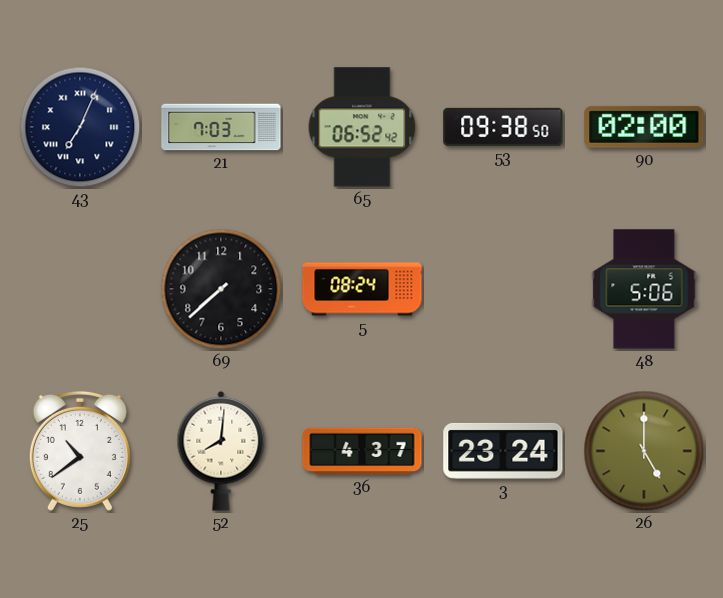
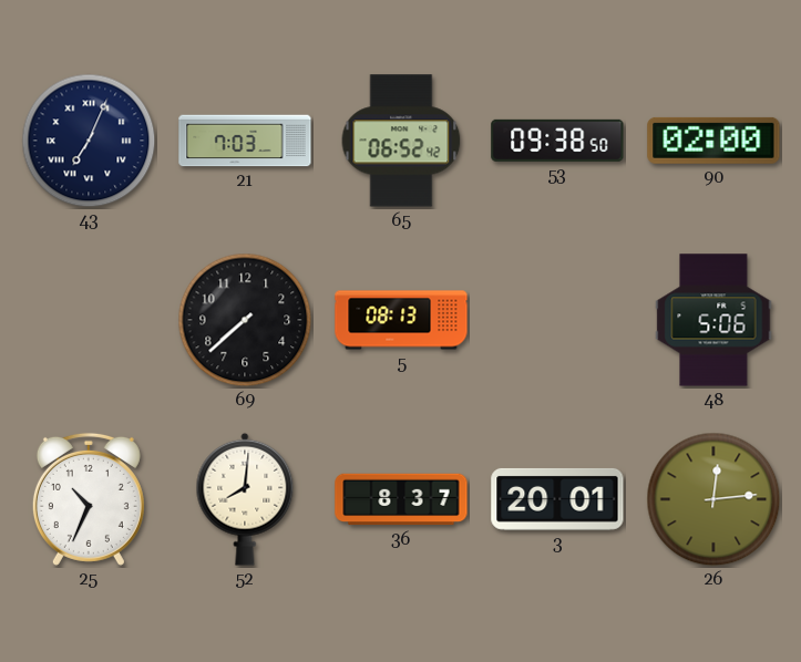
5: 08:24 -> 08:13
25: 10:39 -> 10:34
36: 4:37 -> 8:37
3: 23:24 -> 20:01
26: 5:00 -> 12:14
